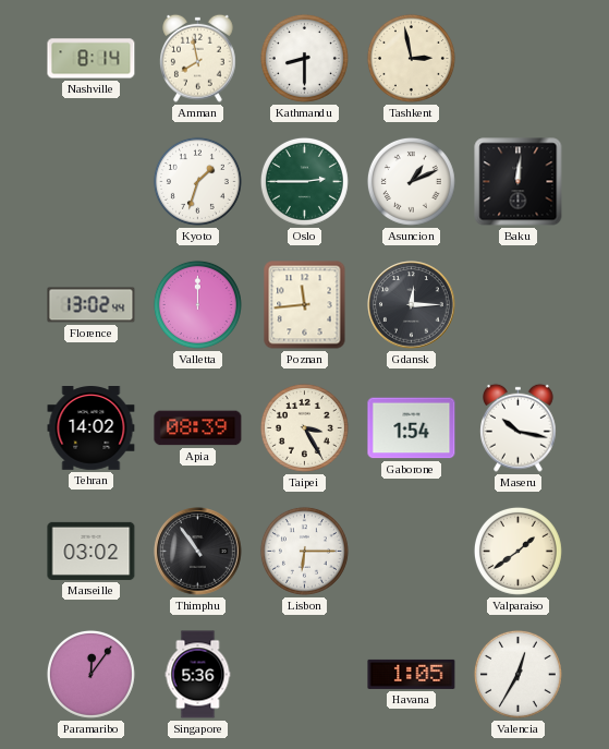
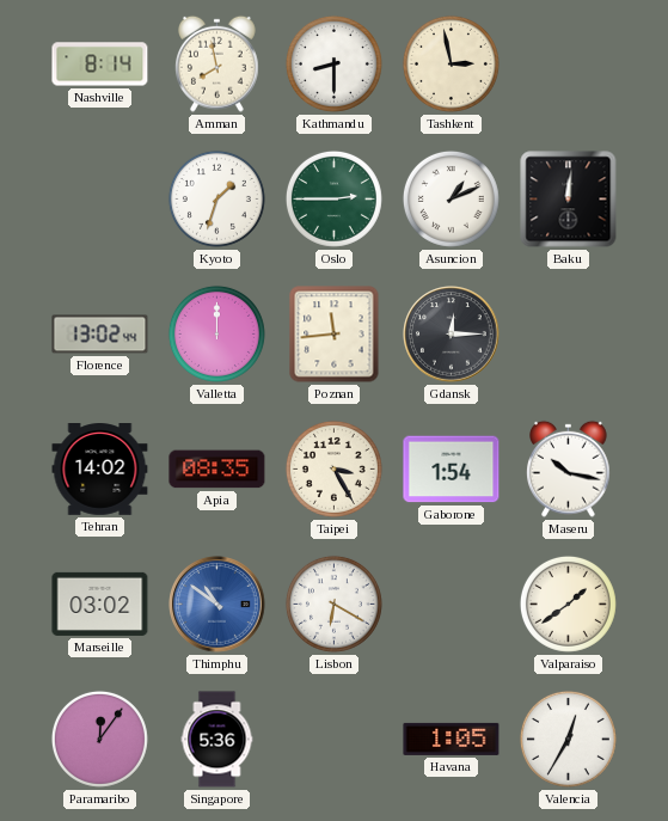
Apia: 08:39 -> 08:35
Thimphu: 10:54 -> 10:51
Thimphu dial: black -> blue
Lisbon: 6:15 -> 6:20
